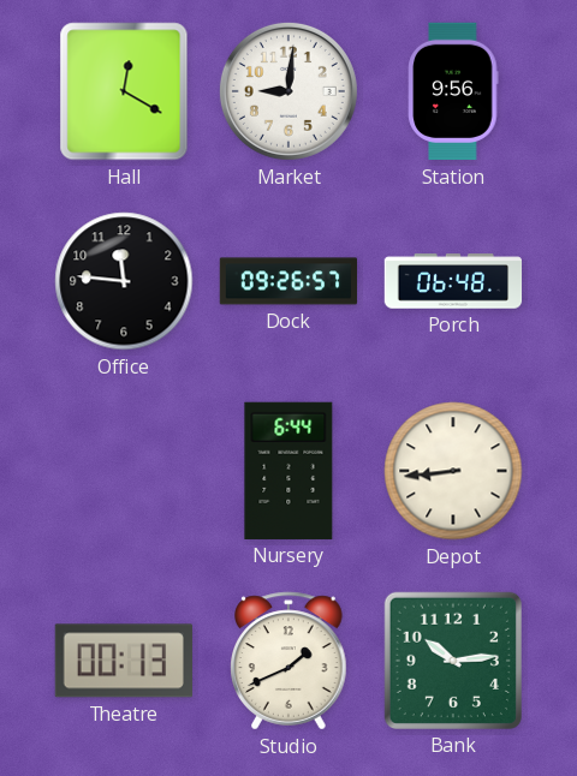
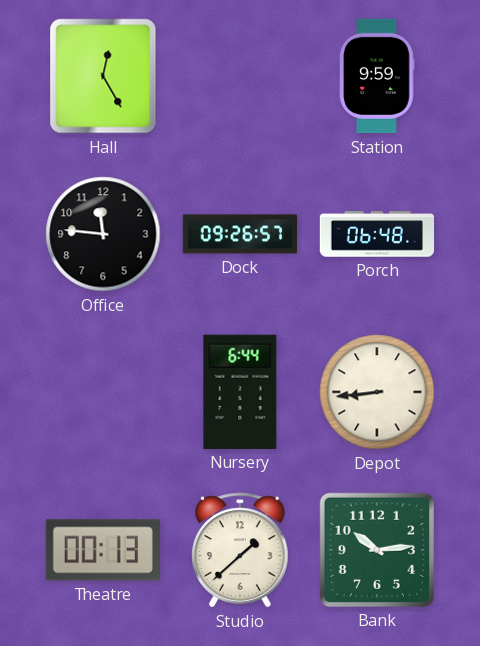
Hall: 12:20 -> 12:25
Market: 9:01 -> none
Station: 9:56 -> 9:59
Studio: 1:41 -> 1:38
